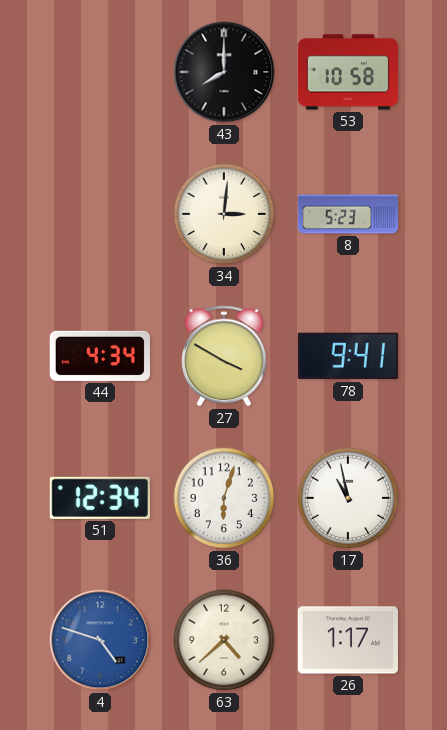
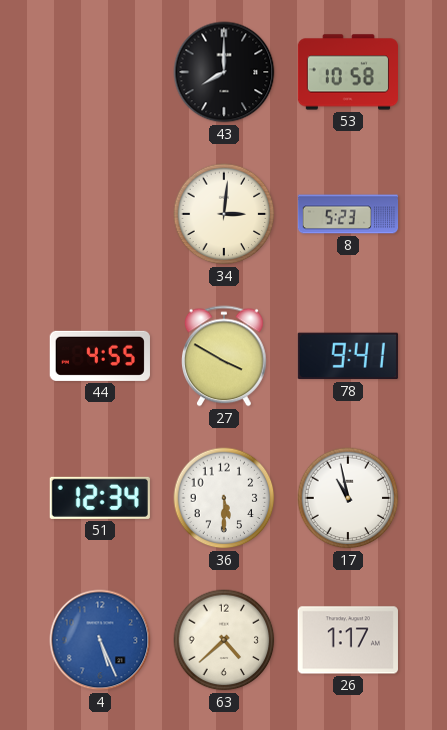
44: 4:34 -> 4:55
36: 6:03 -> 5:30
4: 4:48 -> 5:26
